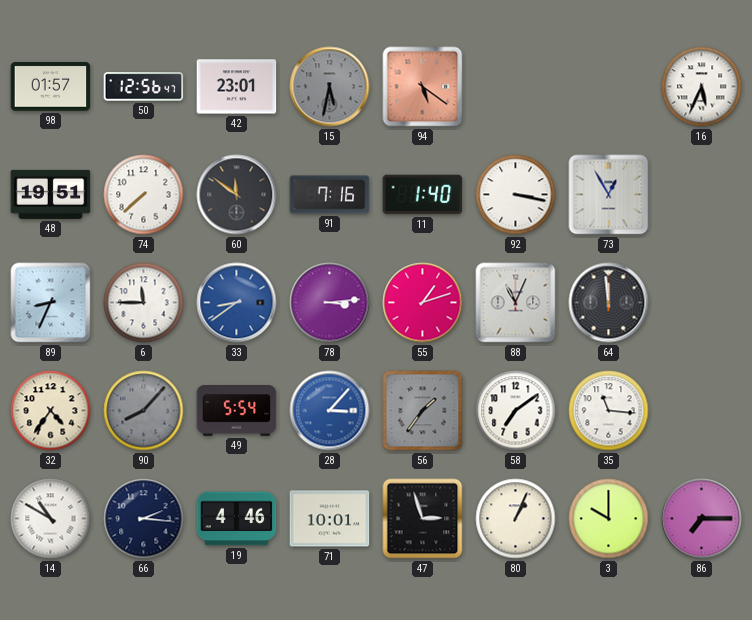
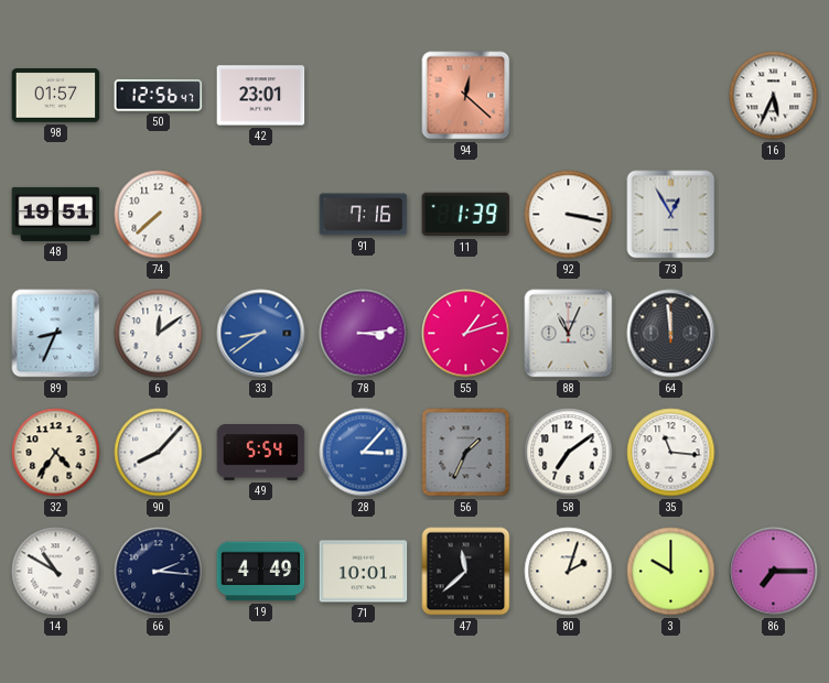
15: 5:32 -> none
94: 5:21 -> 12:22
60: 11:51 -> none
11: 1:40 -> 1:39
6: 11:45 -> 12:09
90 dial: grey -> white
56: 1:36 -> 1:34
19: 4:46 -> 4:49
47: 2:57 -> 11:38
80: 1:04 -> 2:03
